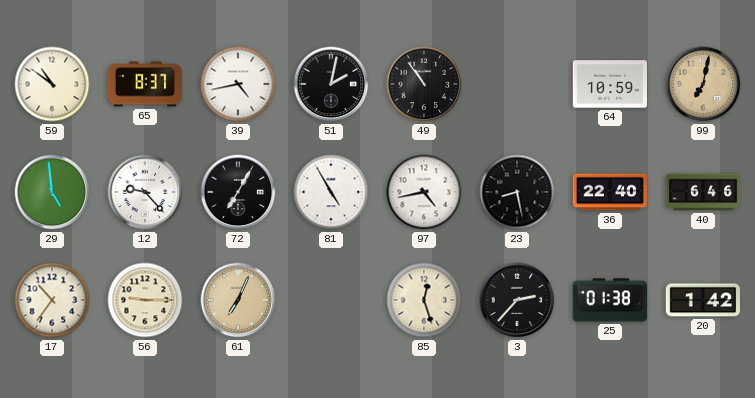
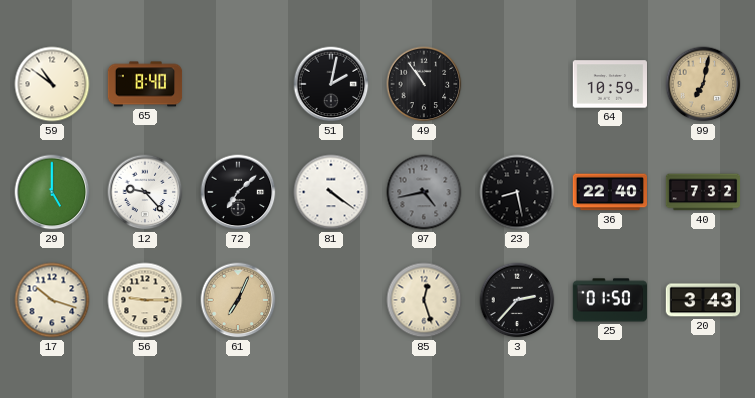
65: 8:37 -> 8:40
39: 4:43 -> none
29: 4:59 -> 5:00
72: 7:05 -> 7:08
81: 4:55 -> 4:21
97 dial: white -> grey
40: 6:46 -> 7:32
17: 10:36 -> 10:18
25: 01:38 -> 01:50
20: 1:42 -> 3:43
